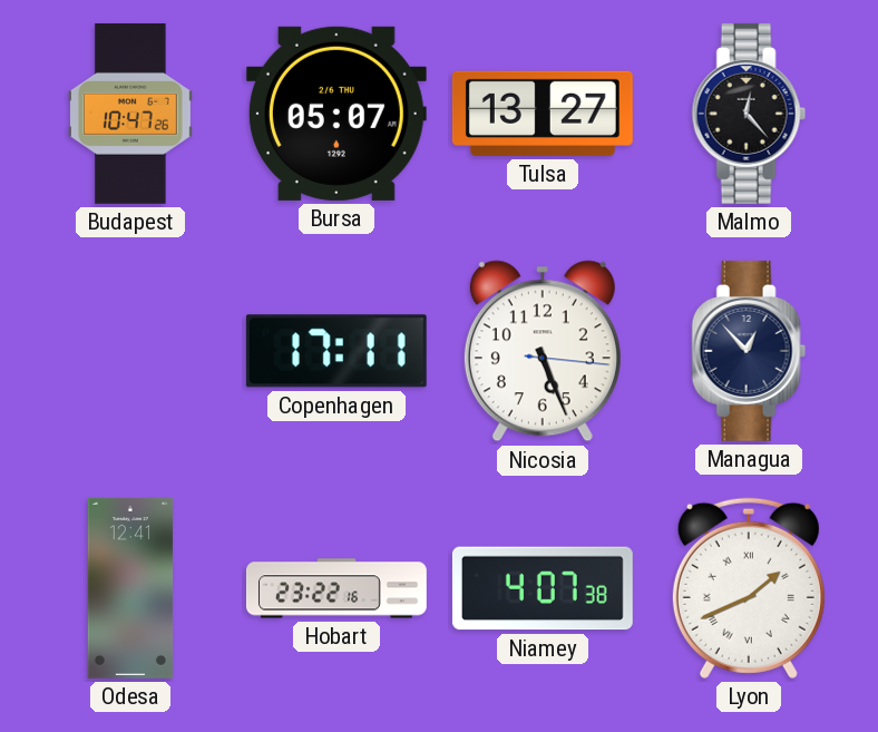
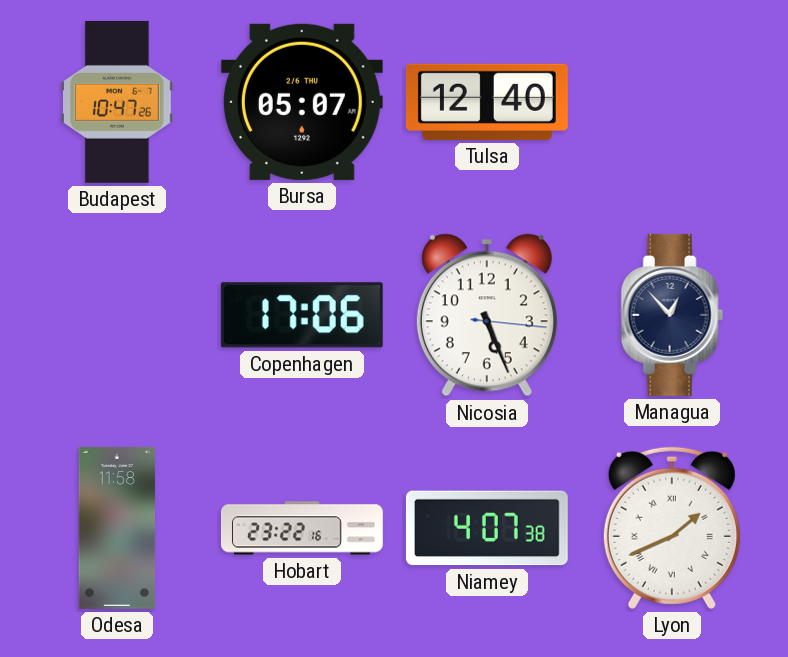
Tulsa: 13:27 -> 12:40
Malmo: 12:23 -> none
Copenhagen: 17:11 -> 17:06
Odesa: 12:41 -> 11:58
